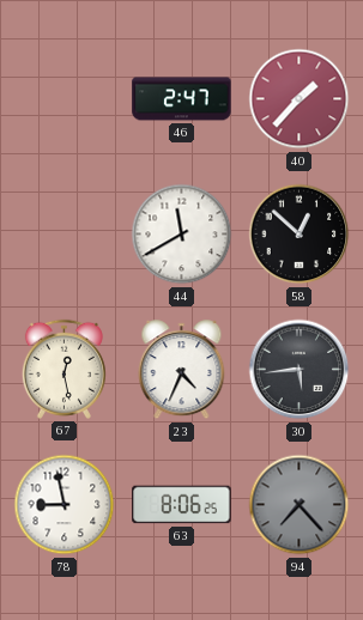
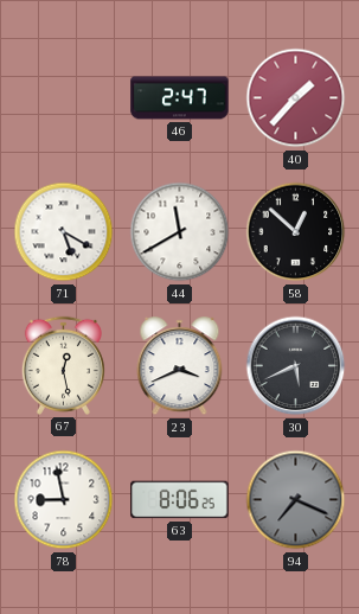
71: none -> 5:20
23: 4:34 -> 3:41
30: 5:44 -> 5:41
94: 7:23 -> 7:19
